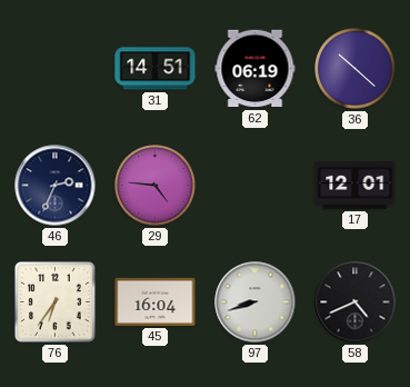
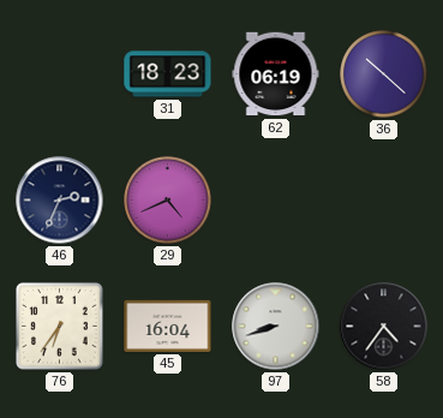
31: 14:51 -> 18:23
29: 4:46 -> 4:41
17: 12:01 -> none
58: 4:41 -> 4:36
